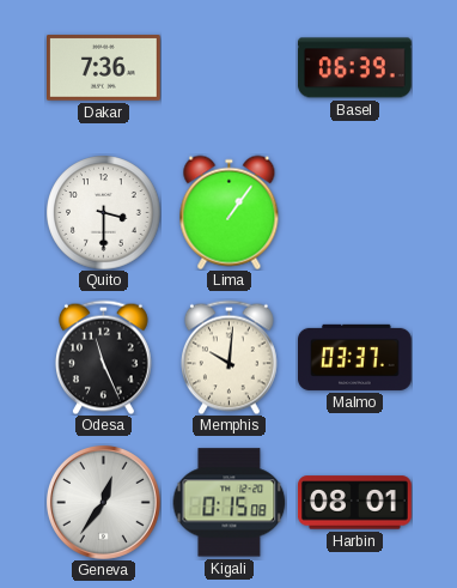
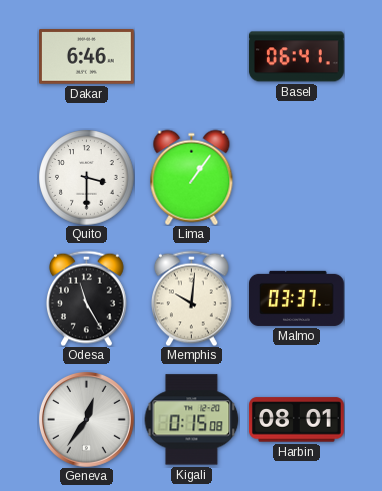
Dakar: 7:36 -> 6:46
Basel: 06:39 -> 06:41
Odesa: 11:26 -> 11:25
